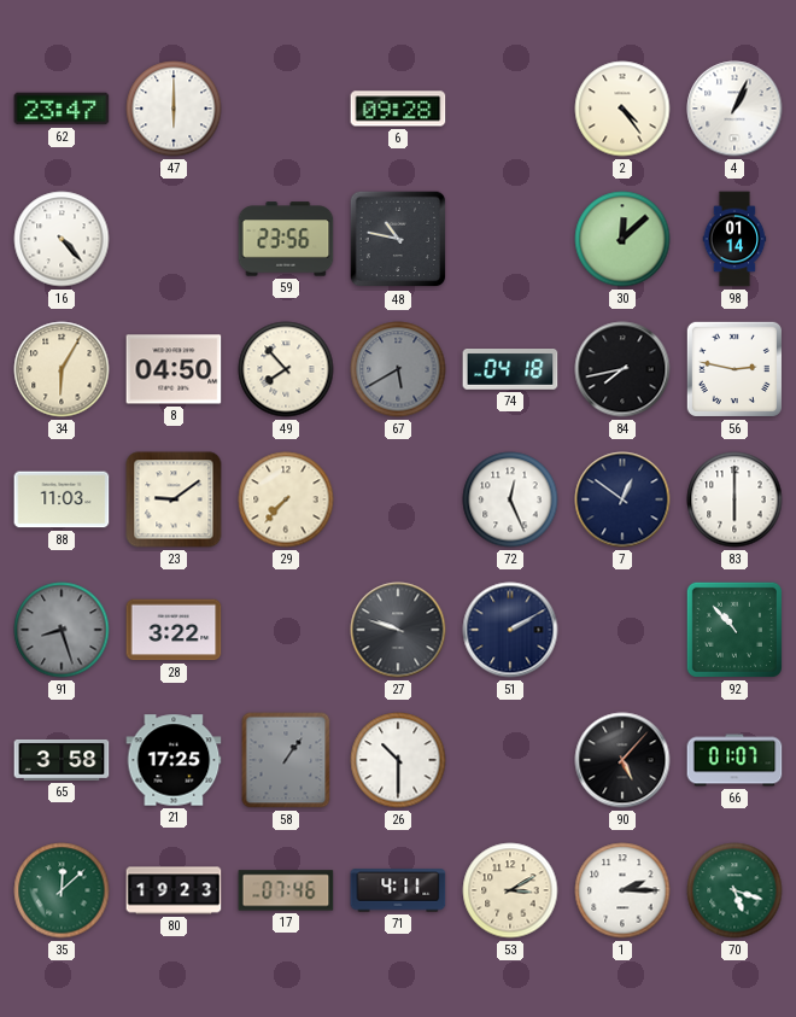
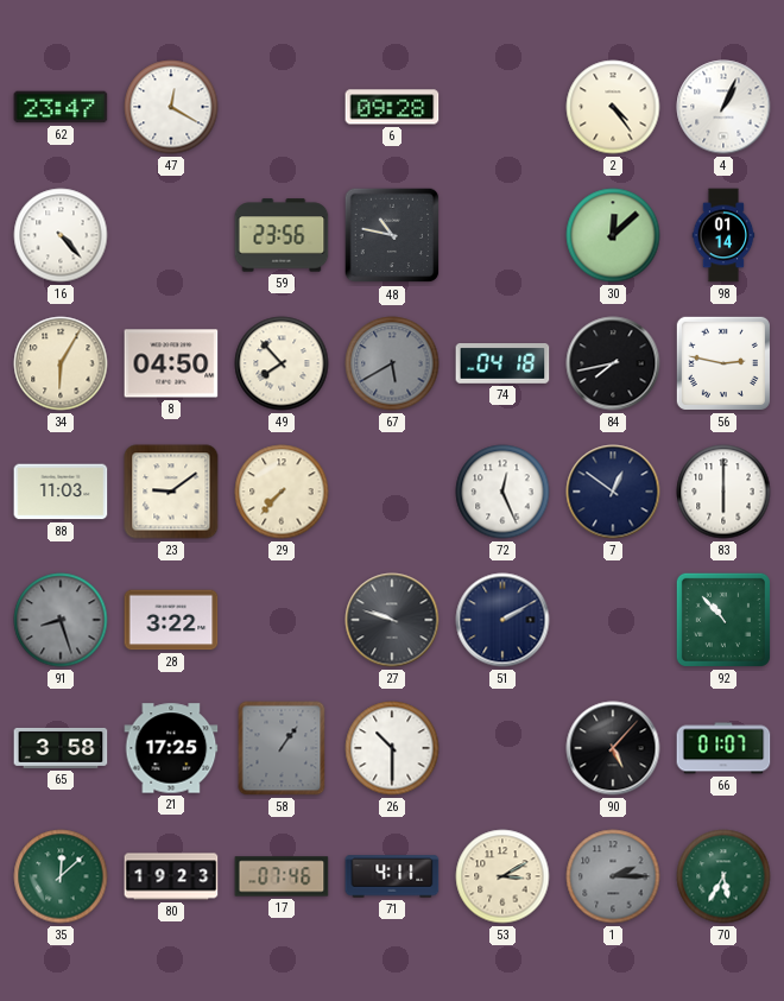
47: 6:00 -> 12:20
1 dial: white -> grey
70: 5:18 -> 5:35
